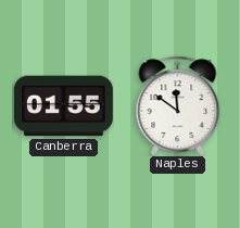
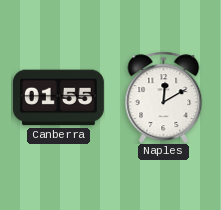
Naples: 11:51 -> 12:10
